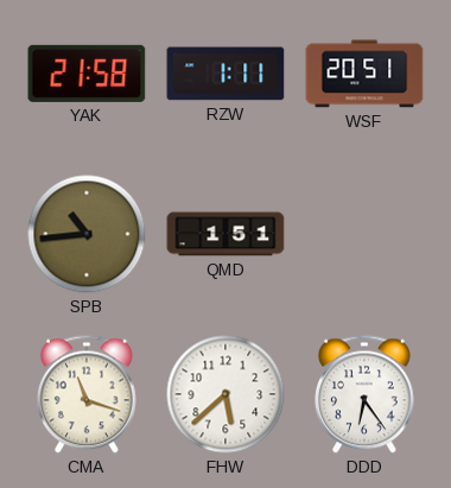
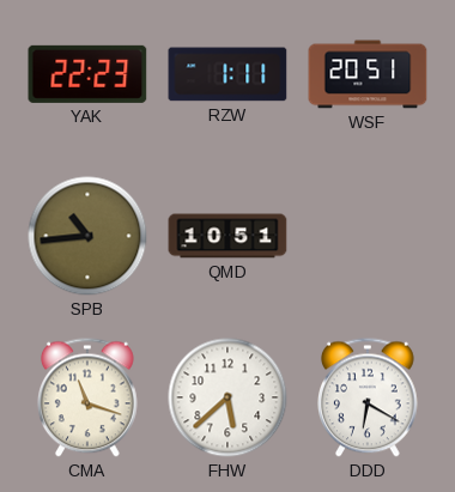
YAK: 21:58 -> 22:23
QMD: 1:51 -> 10:51
DDD: 6:24 -> 6:20
